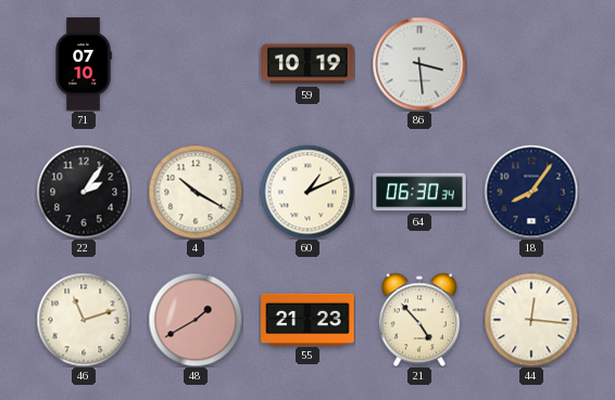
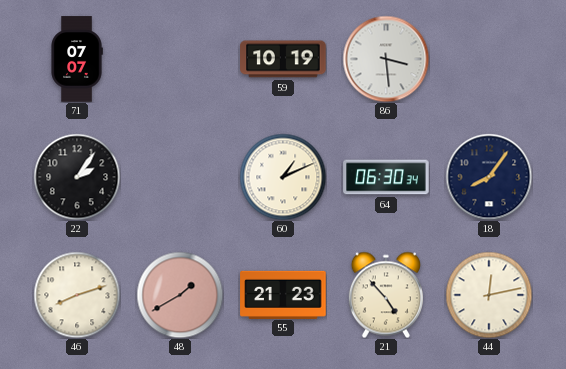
71: 07:10 -> 07:07
4: 10:20 -> none
46: 11:12 -> 8:12
44: 12:16 -> 12:13
